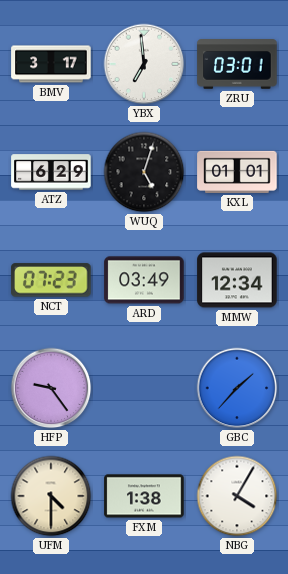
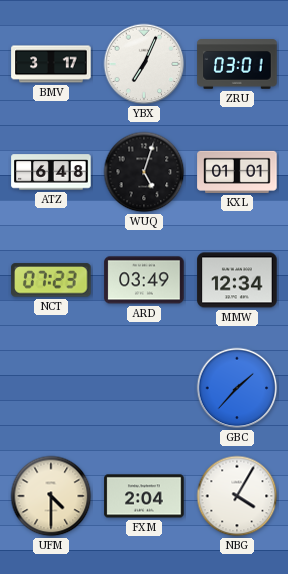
YBX: 6:59 -> 7:04
ATZ: 6:29 -> 6:48
HFP: 9:24 -> none
FXM: 1:38 -> 2:04
